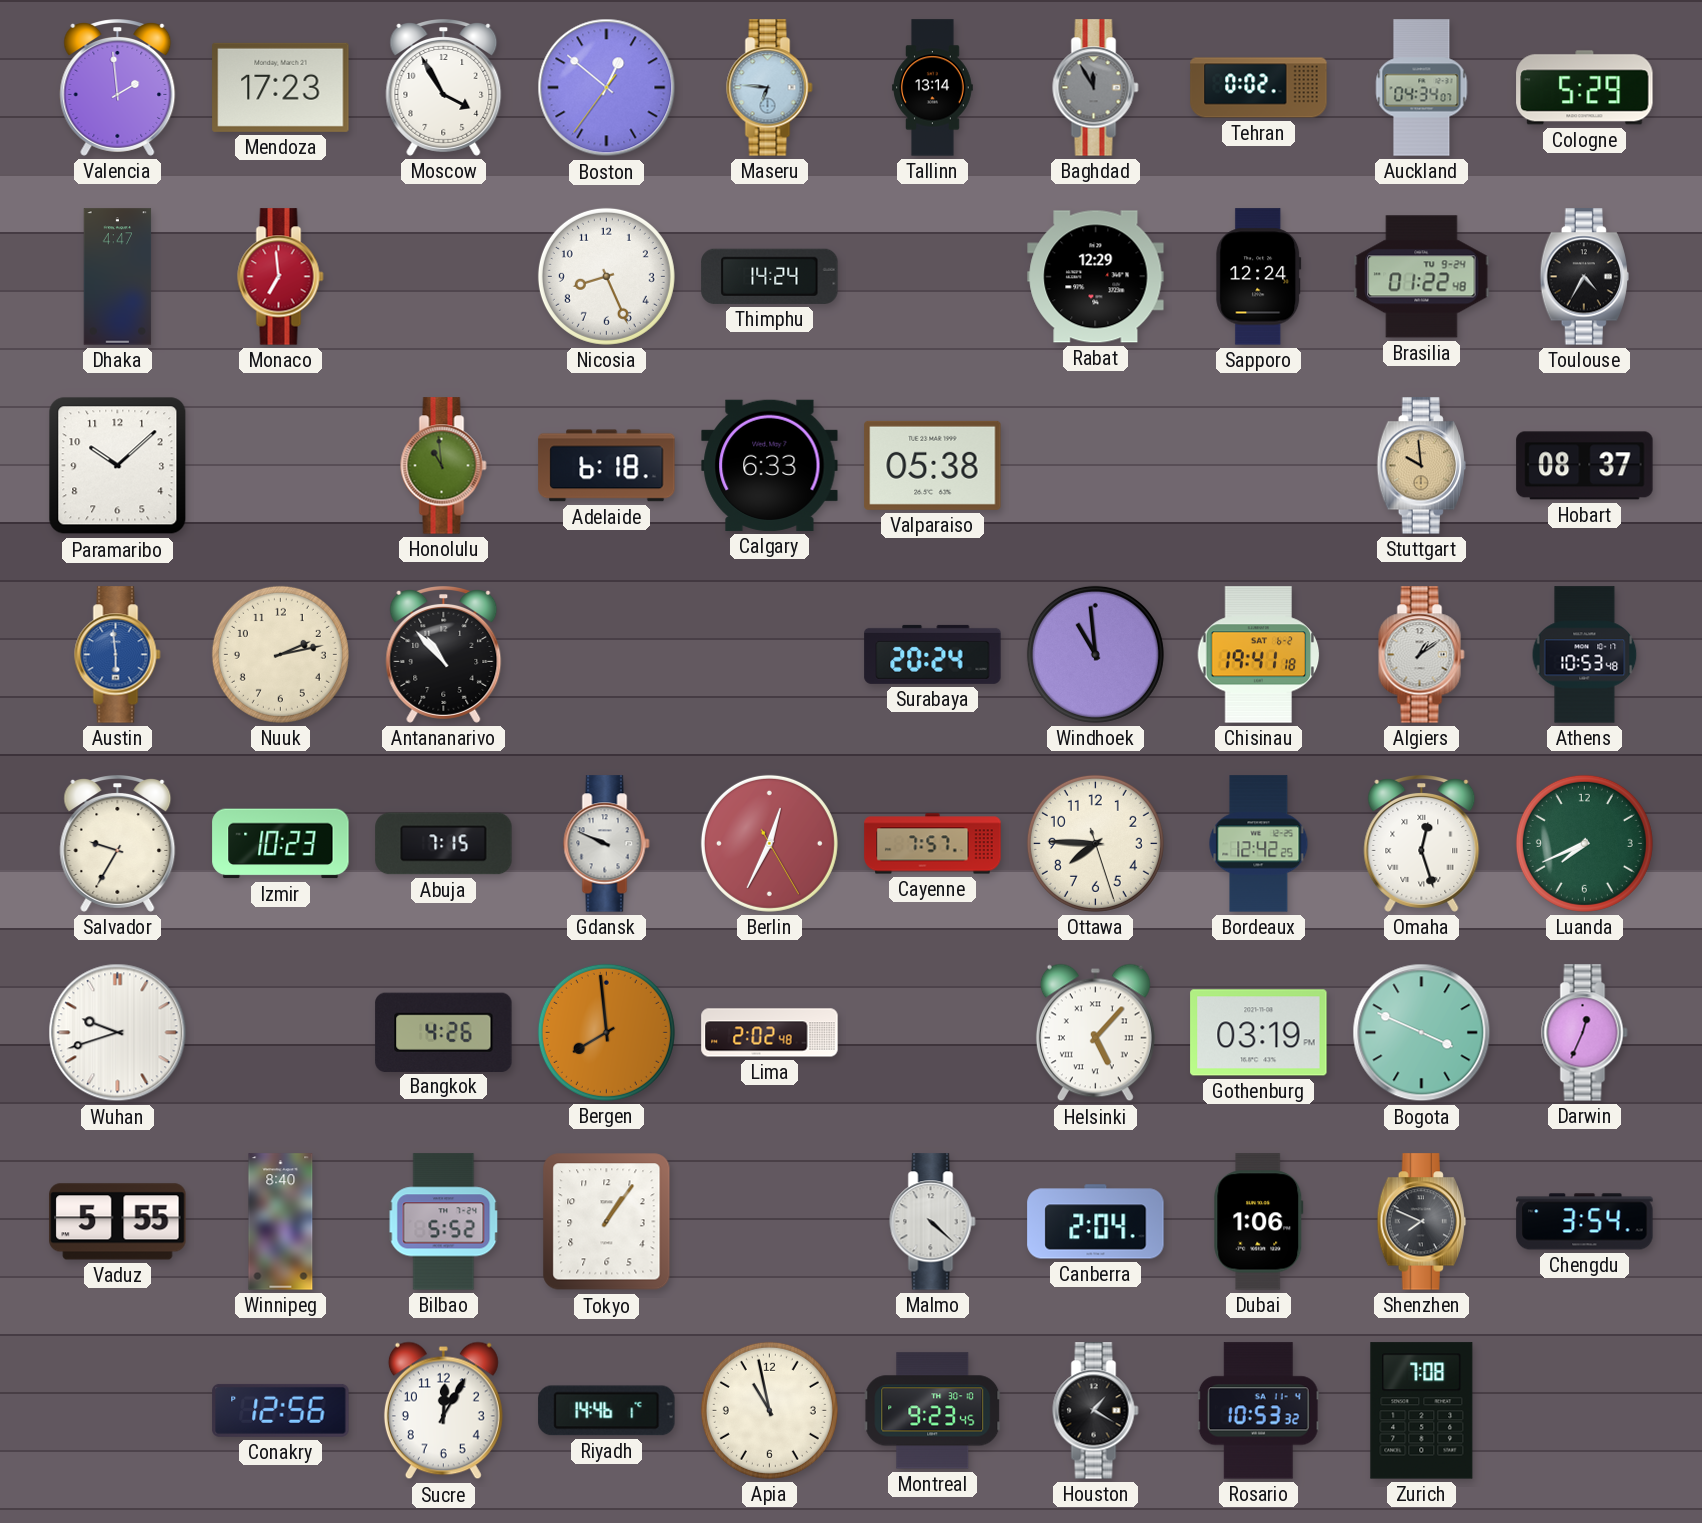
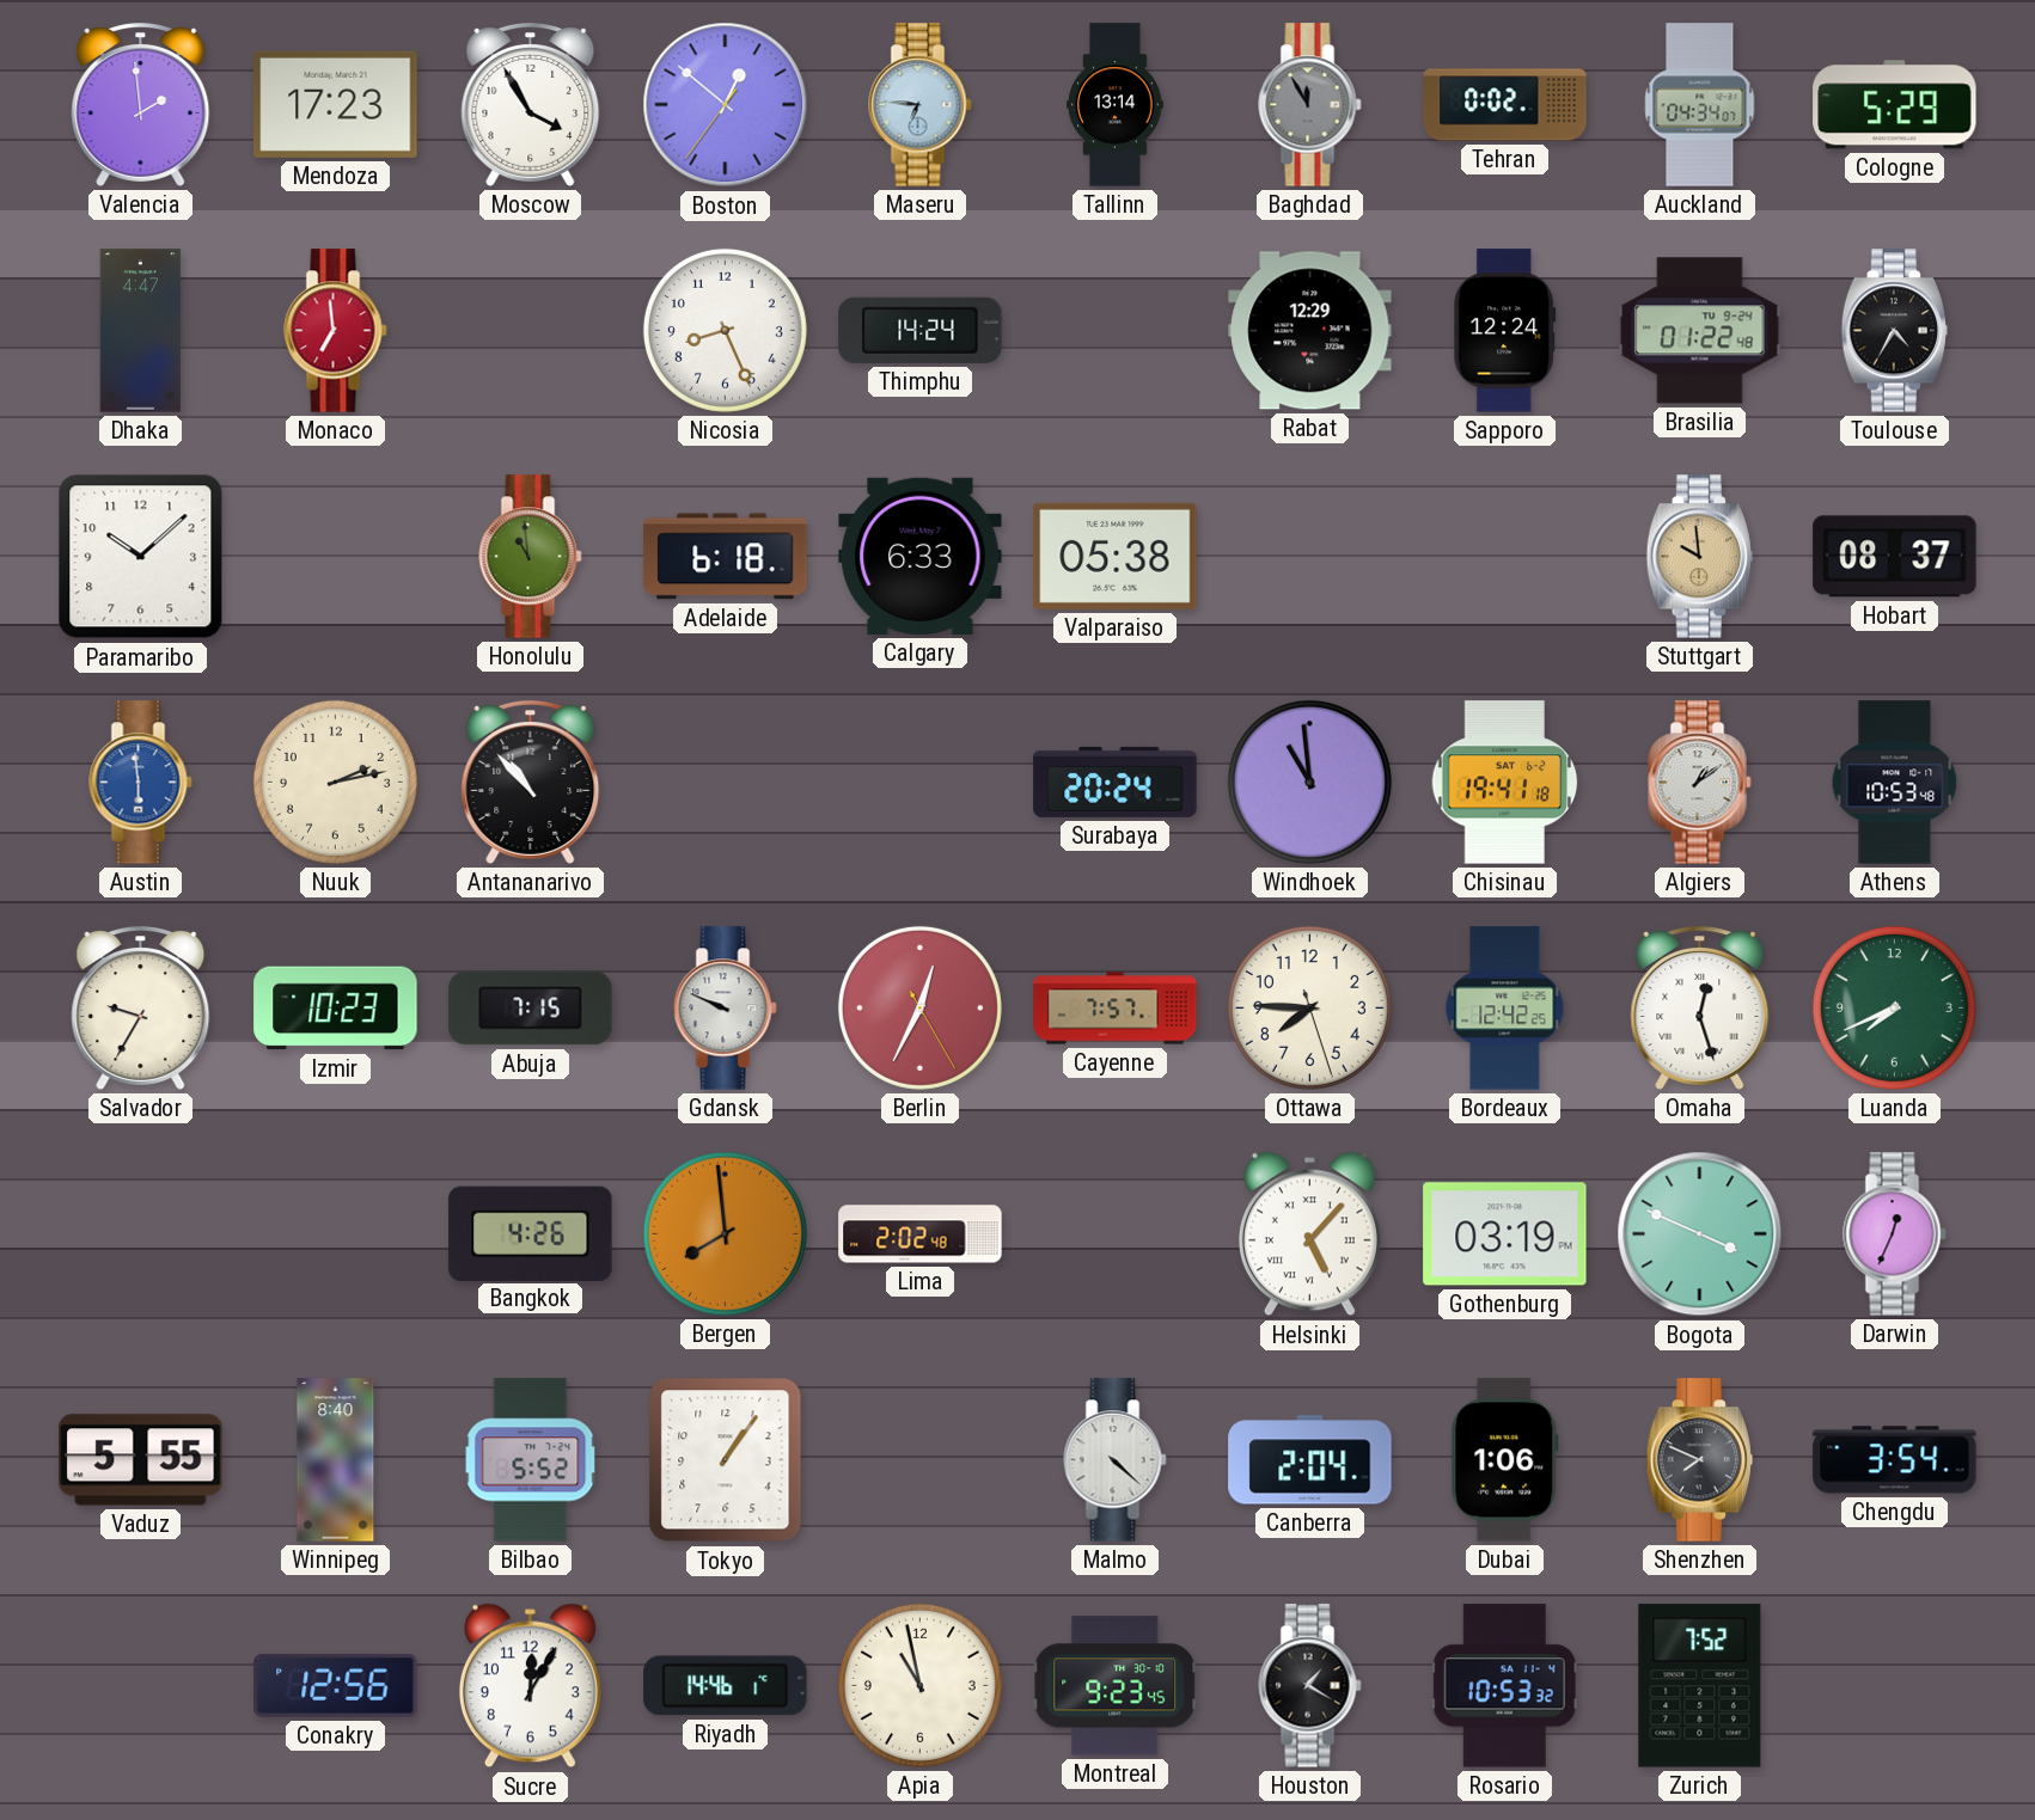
Wuhan: 9:42 -> none
Zurich: 7:08 -> 7:52
